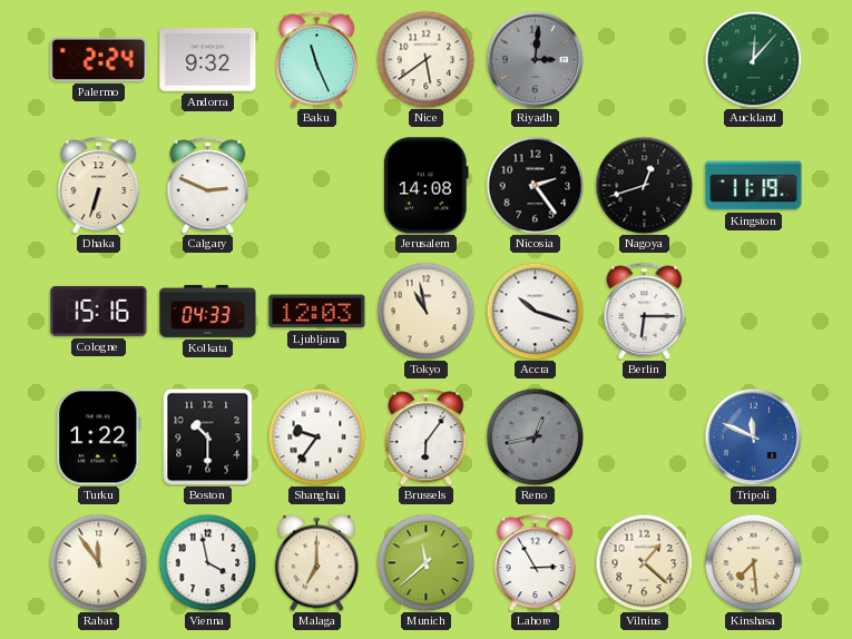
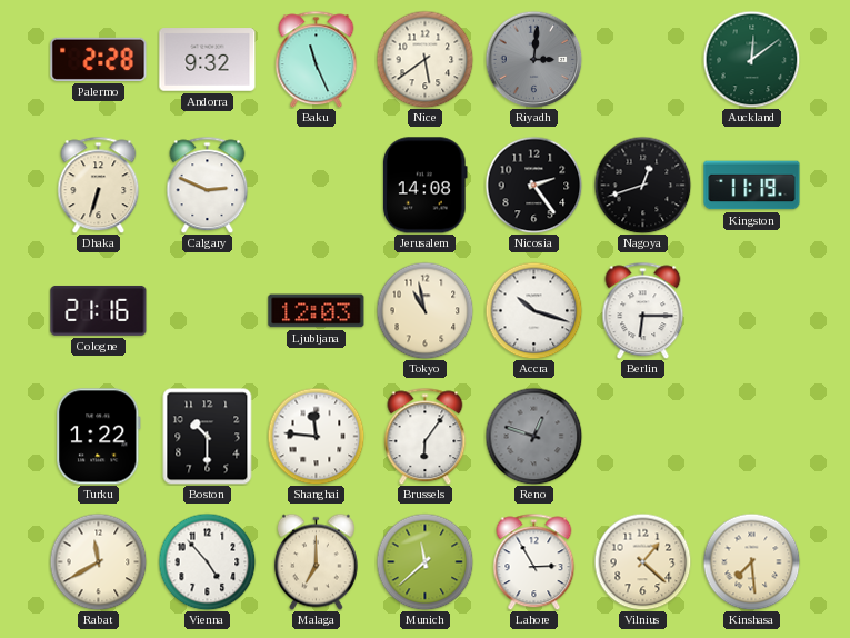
Palermo: 2:24 -> 2:28
Auckland: 12:07 -> 12:09
Cologne: 15:16 -> 21:16
Kolkata: 04:33 -> none
Shanghai: 9:36 -> 11:46
Reno: 12:43 -> 12:48
Tripoli: 11:49 -> none
Rabat: 11:54 -> 11:40
Vienna: 3:58 -> 4:53
